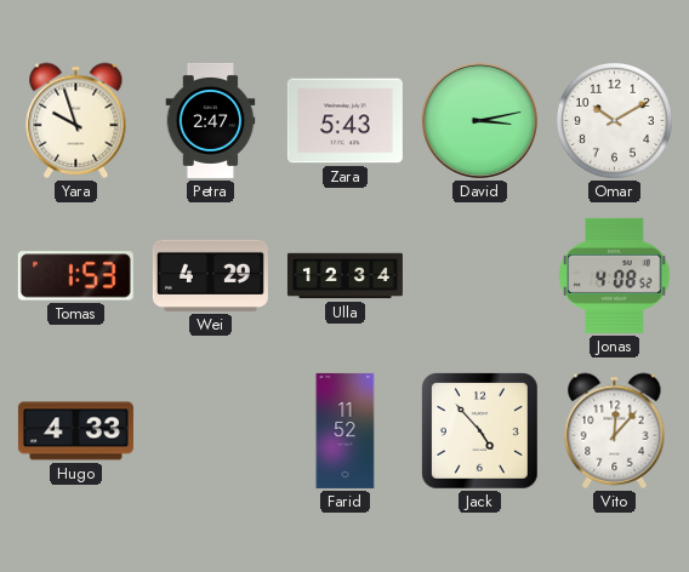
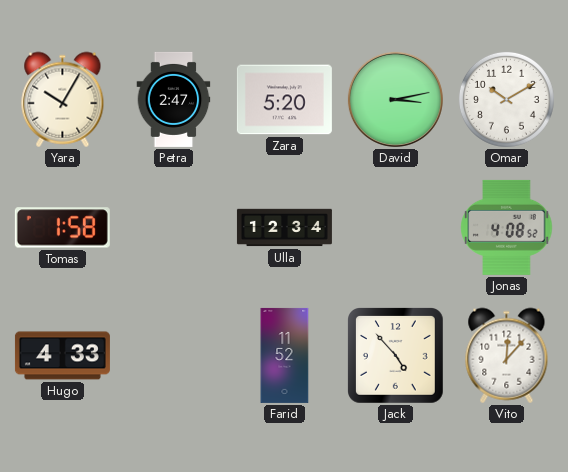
Yara: 9:57 -> 10:05
Zara: 5:43 -> 5:20
Tomas: 1:53 -> 1:58
Wei: 4:29 -> none
